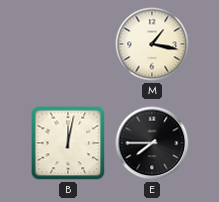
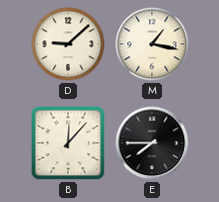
D: none -> 9:08
B: 12:02 -> 12:07
